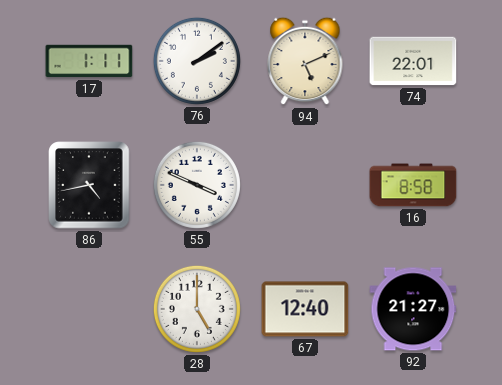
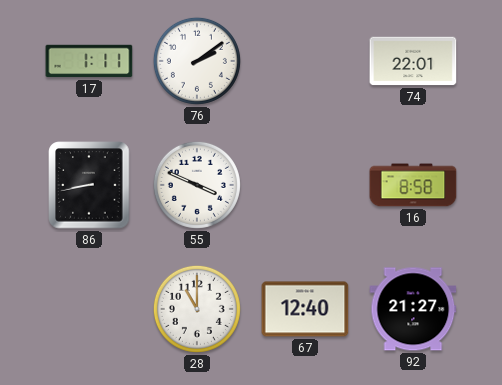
94: 5:11 -> none
86: 4:43 -> 8:43
28: 5:00 -> 11:00
